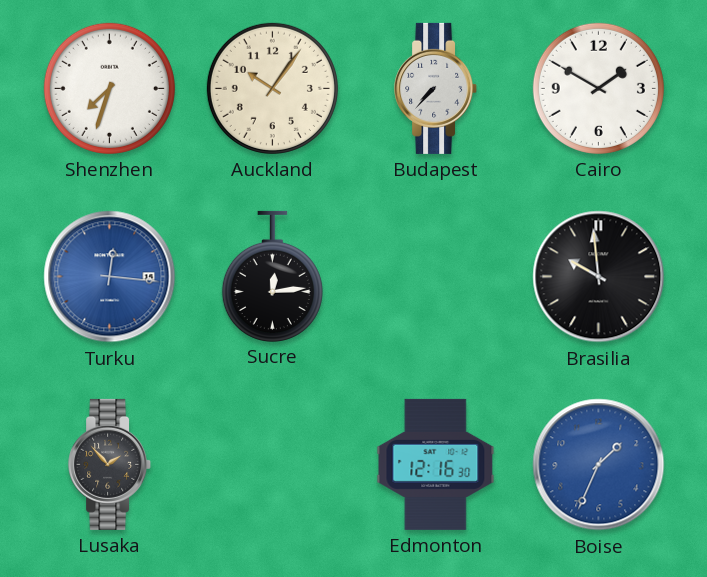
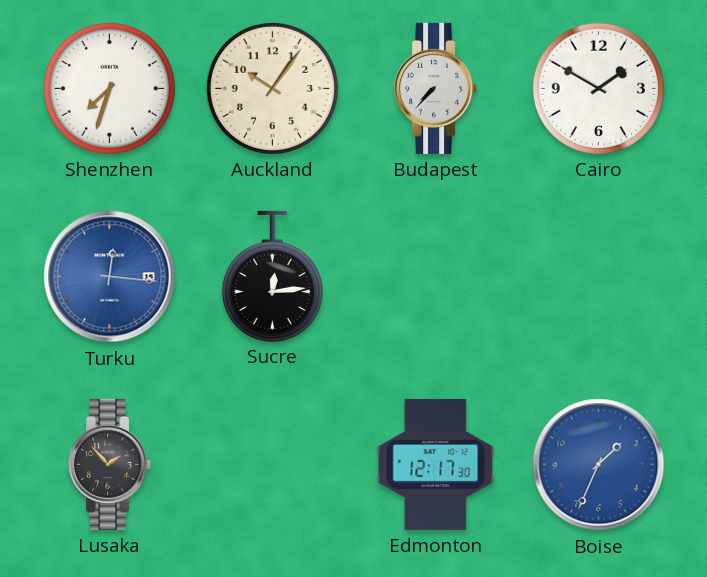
Brasilia: 9:59 -> none
Edmonton: 12:16 -> 12:17
